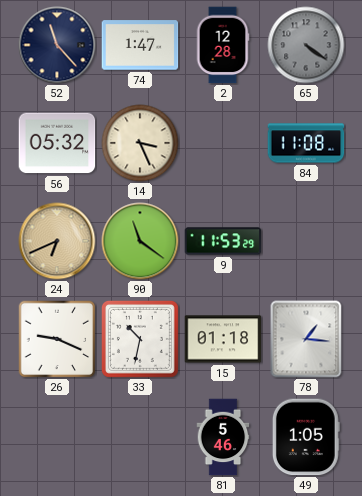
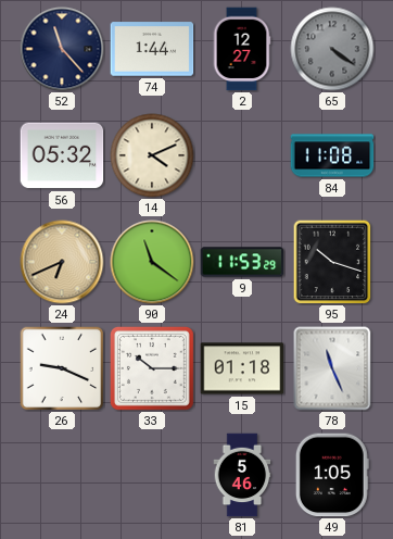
74: 1:47 -> 1:44
2: 12:28 -> 12:27
14: 3:26 -> 4:11
95: none -> 10:18
33: 10:32 -> 10:15
78: 1:16 -> 11:26
